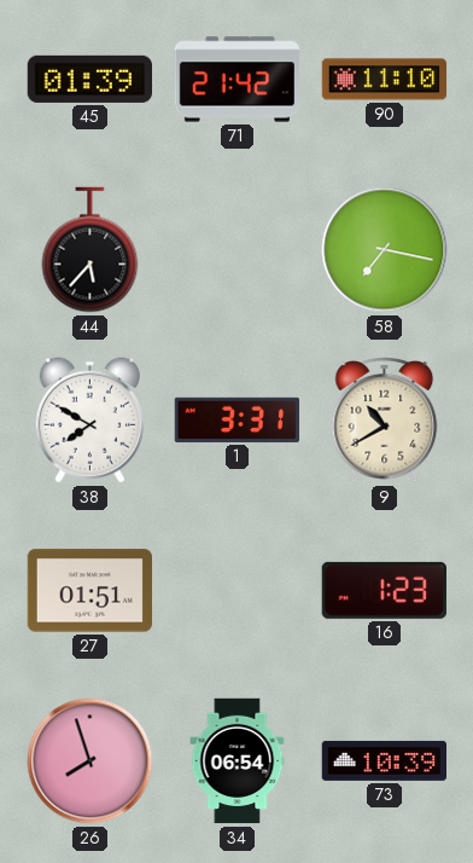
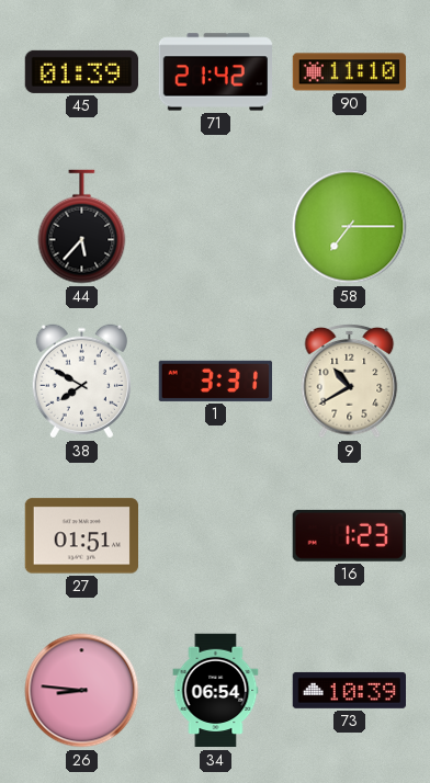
58: 7:17 -> 7:15
26: 7:57 -> 8:46
